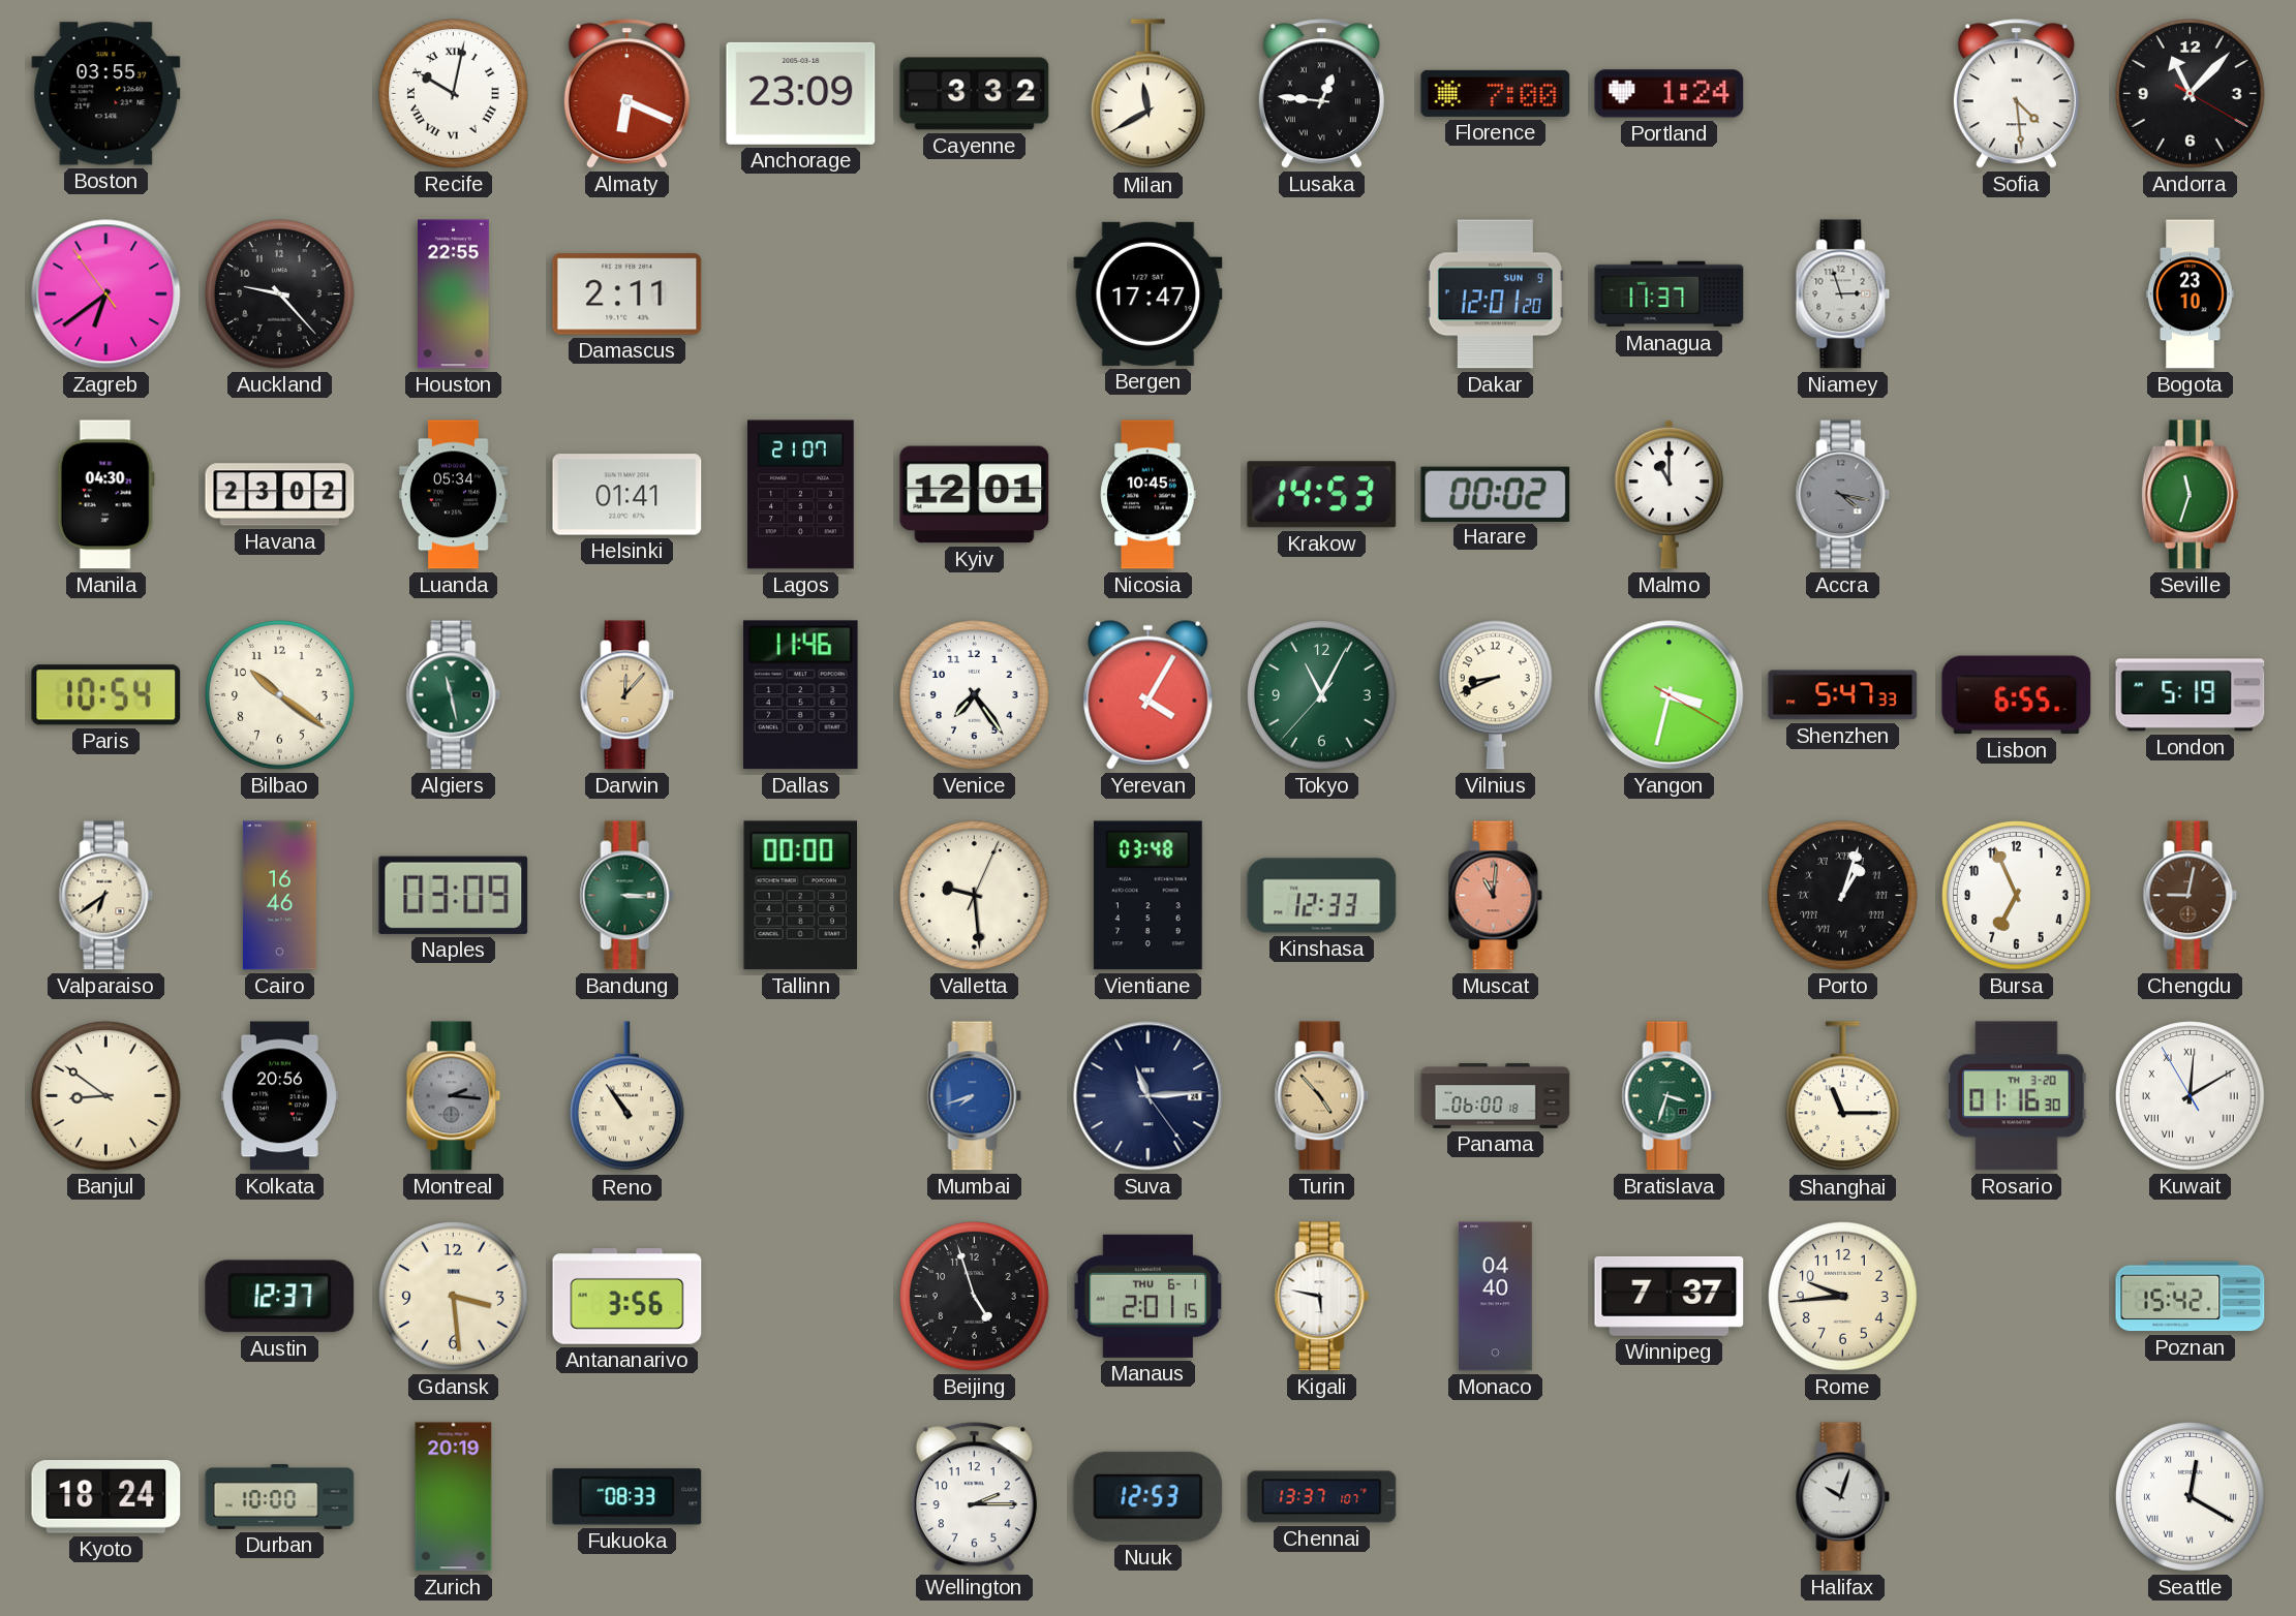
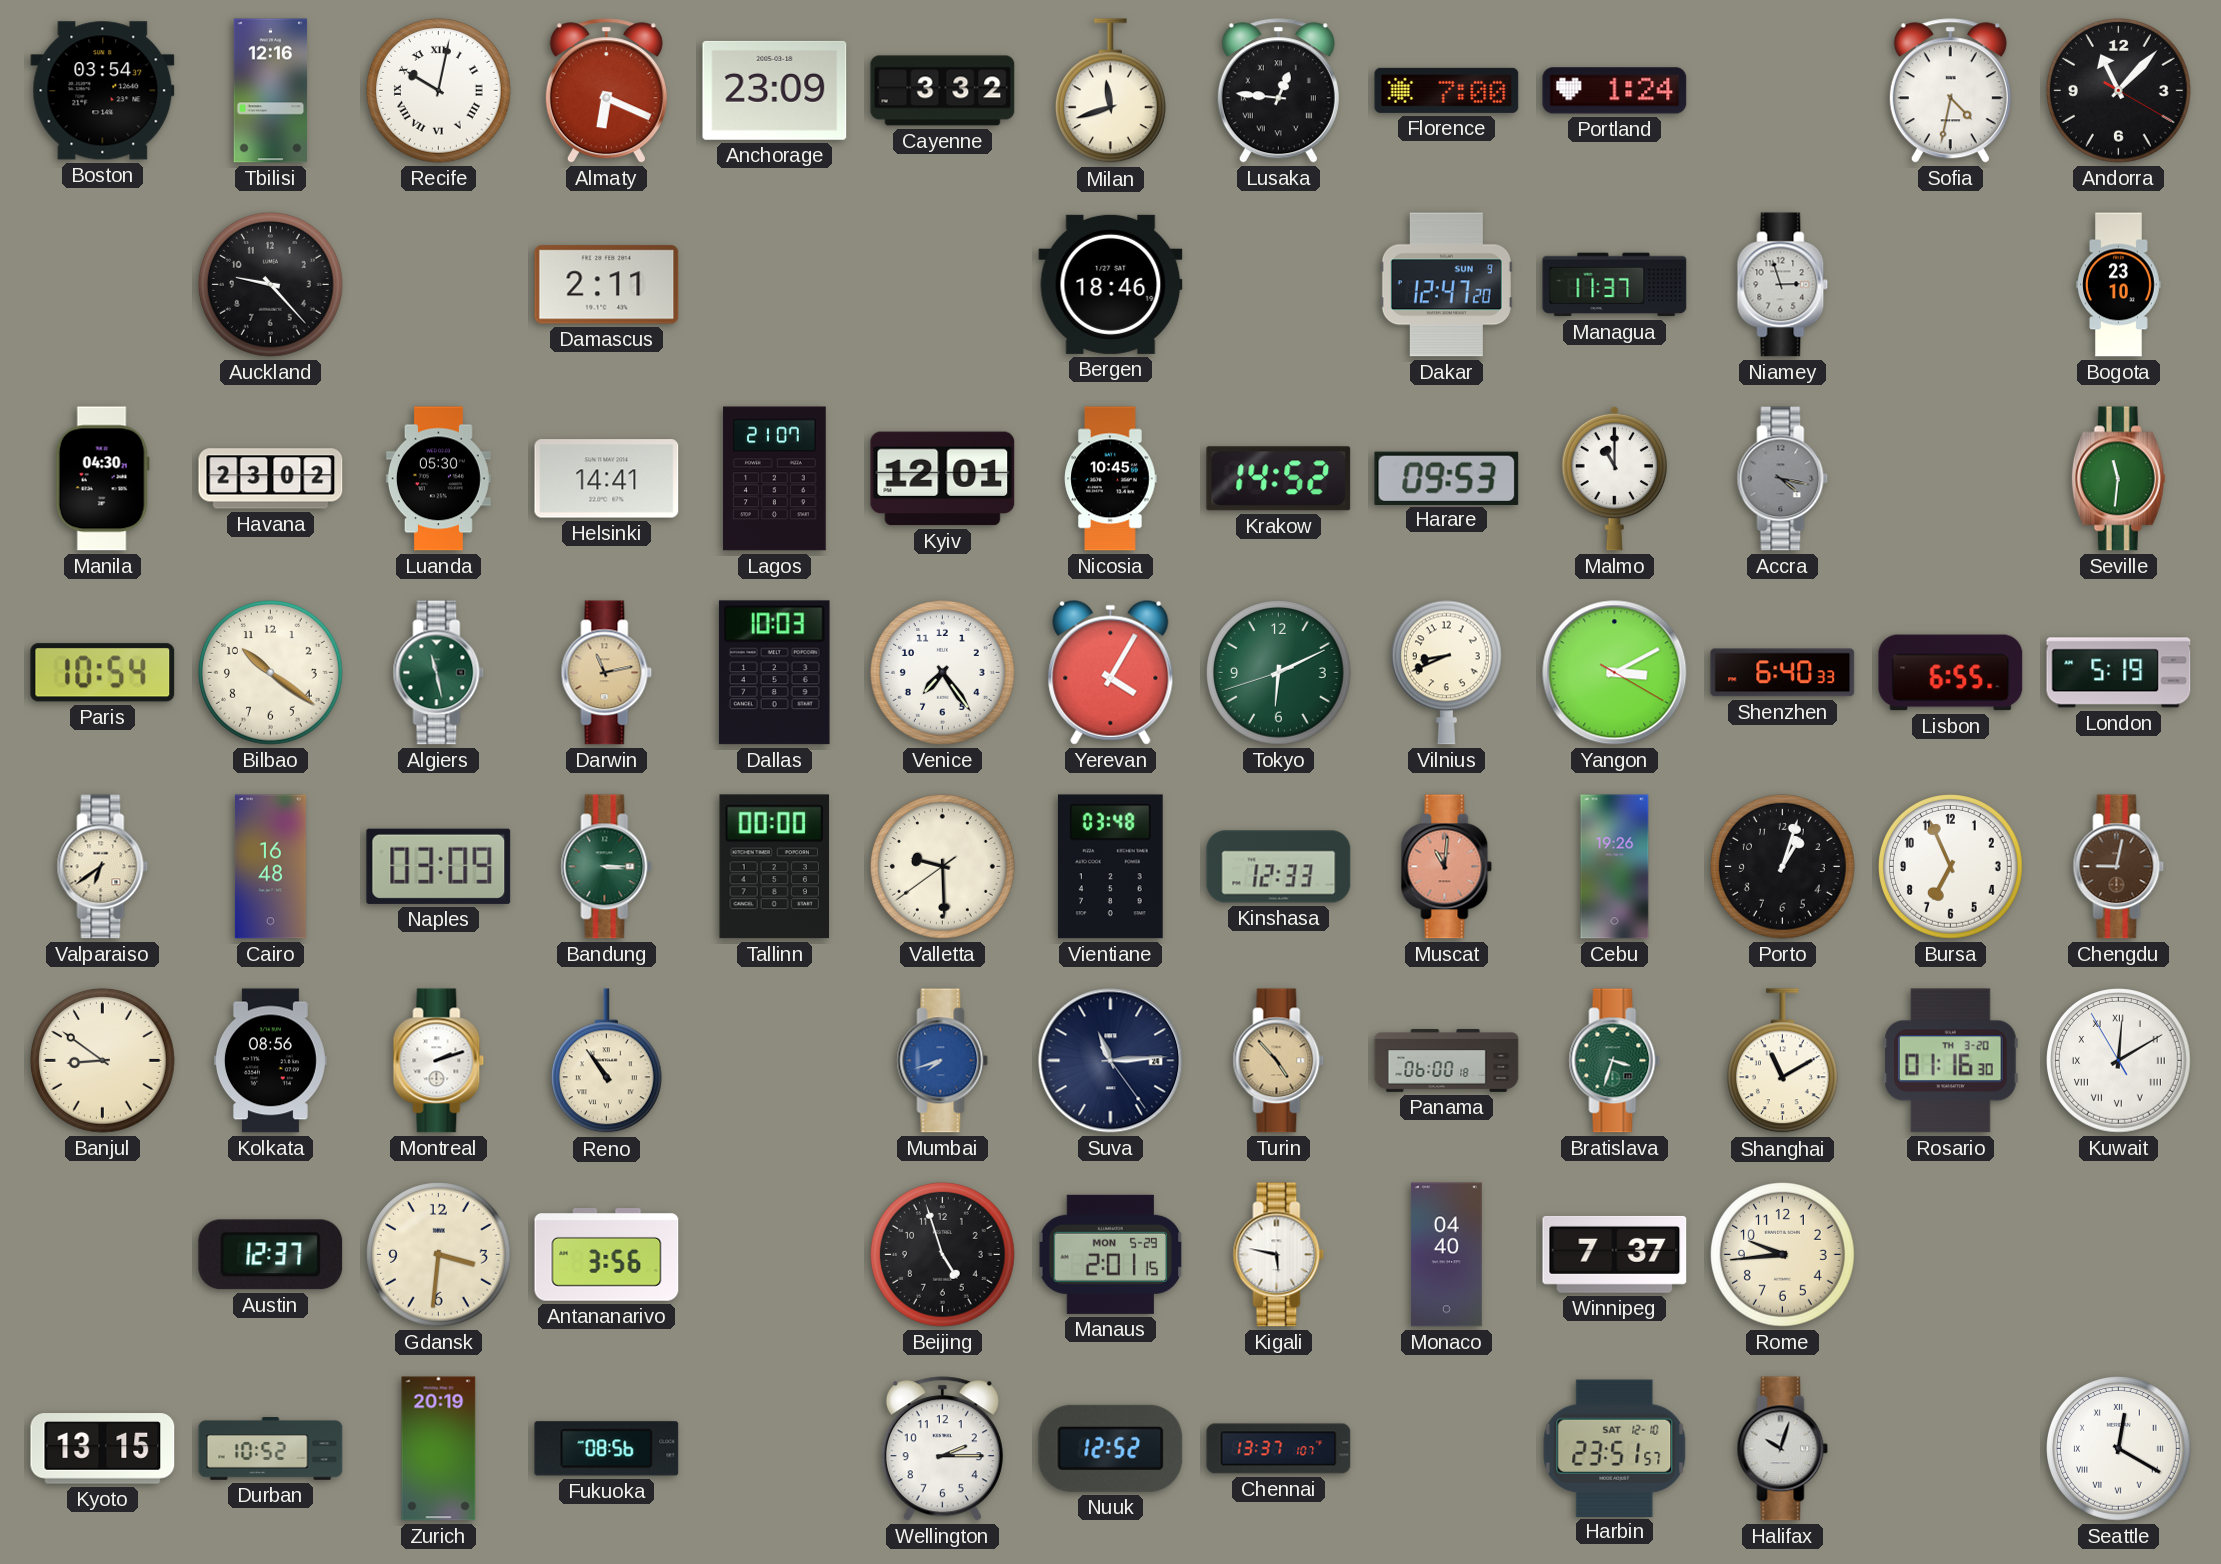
Boston: 03:55 -> 03:54
Tbilisi: none -> 12:16
Milan: 11:40 -> 11:42
Sofia: 4:29 -> 4:32
Zagreb: 6:38 -> none
Houston: 22:55 -> none
Bergen: 17:47 -> 18:46
Dakar: 12:01 -> 12:47
Luanda: 05:34 -> 05:30
Helsinki: 01:41 -> 14:41
Krakow: 14:53 -> 14:52
Harare: 00:02 -> 09:53
Seville: 11:33 -> 11:31
Darwin: 12:07 -> 11:13
Dallas: 11:46 -> 10:03
Tokyo: 11:04 -> 6:10
Yangon: 3:32 -> 3:10
Shenzhen: 5:47 -> 6:40
Cairo: 16:46 -> 16:48
Valletta: 9:29:04 -> 9:29:39
Cebu: none -> 19:26
Porto numerals: Roman -> Arabic
Kolkata: 20:56 -> 08:56
Montreal: 2:16 -> 2:12
Montreal dial: grey -> white
Shanghai: 11:15 -> 11:10
Gdansk: 3:29 -> 3:31
Manaus date: THU 6-1 -> MON 5-29
Poznan: 15:42 -> none
Kyoto: 18:24 -> 13:15
Durban: 10:00 -> 10:52
Fukuoka: 08:33 -> 08:56
Nuuk: 12:53 -> 12:52
Harbin: none -> 23:51
